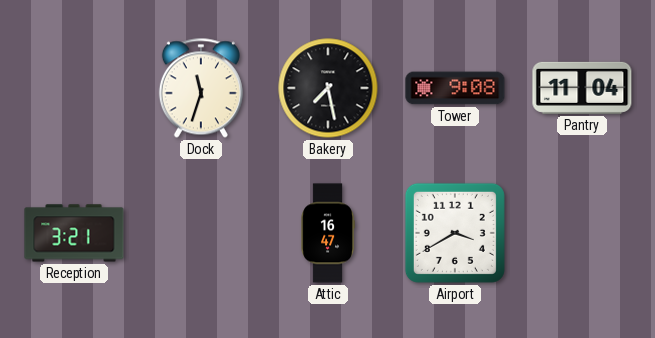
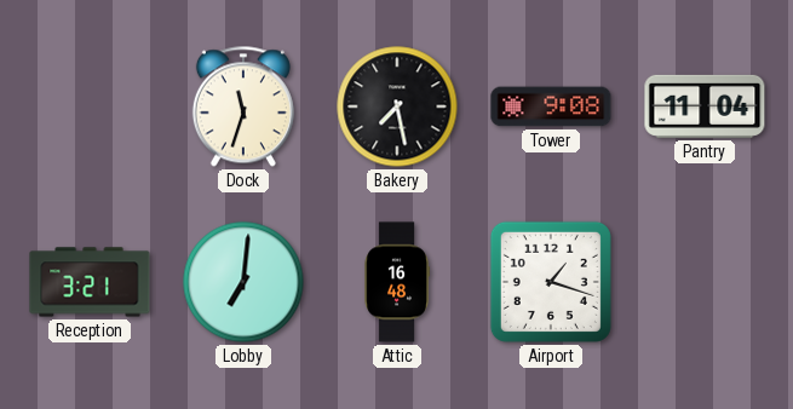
Lobby: none -> 7:01
Attic: 16:47 -> 16:48
Airport: 3:40 -> 1:18
